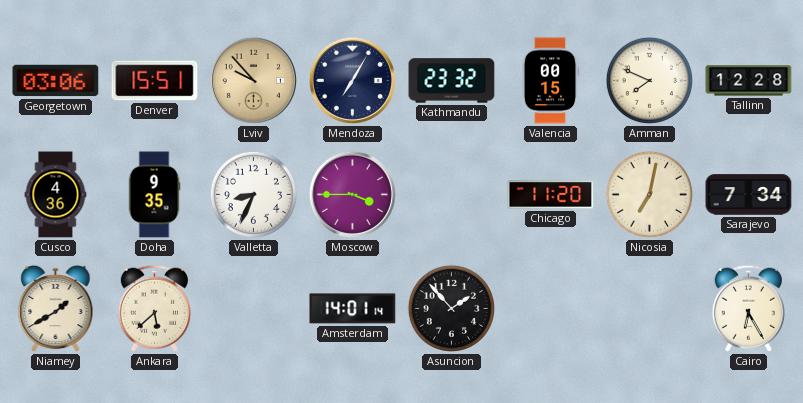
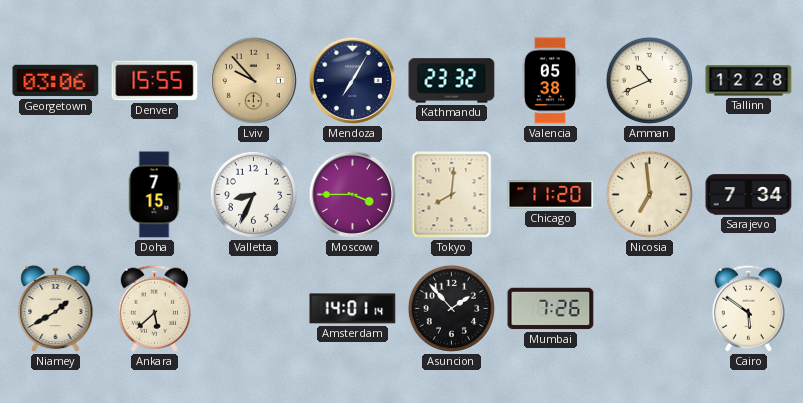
Denver: 15:51 -> 15:55
Valencia: 00:15 -> 05:38
Amman: 7:49 -> 10:41
Cusco: 4:36 -> none
Doha: 9:35 -> 7:15
Tokyo: none -> 8:01
Nicosia: 7:02 -> 6:59
Mumbai: none -> 7:26
Cairo: 6:25 -> 5:51
